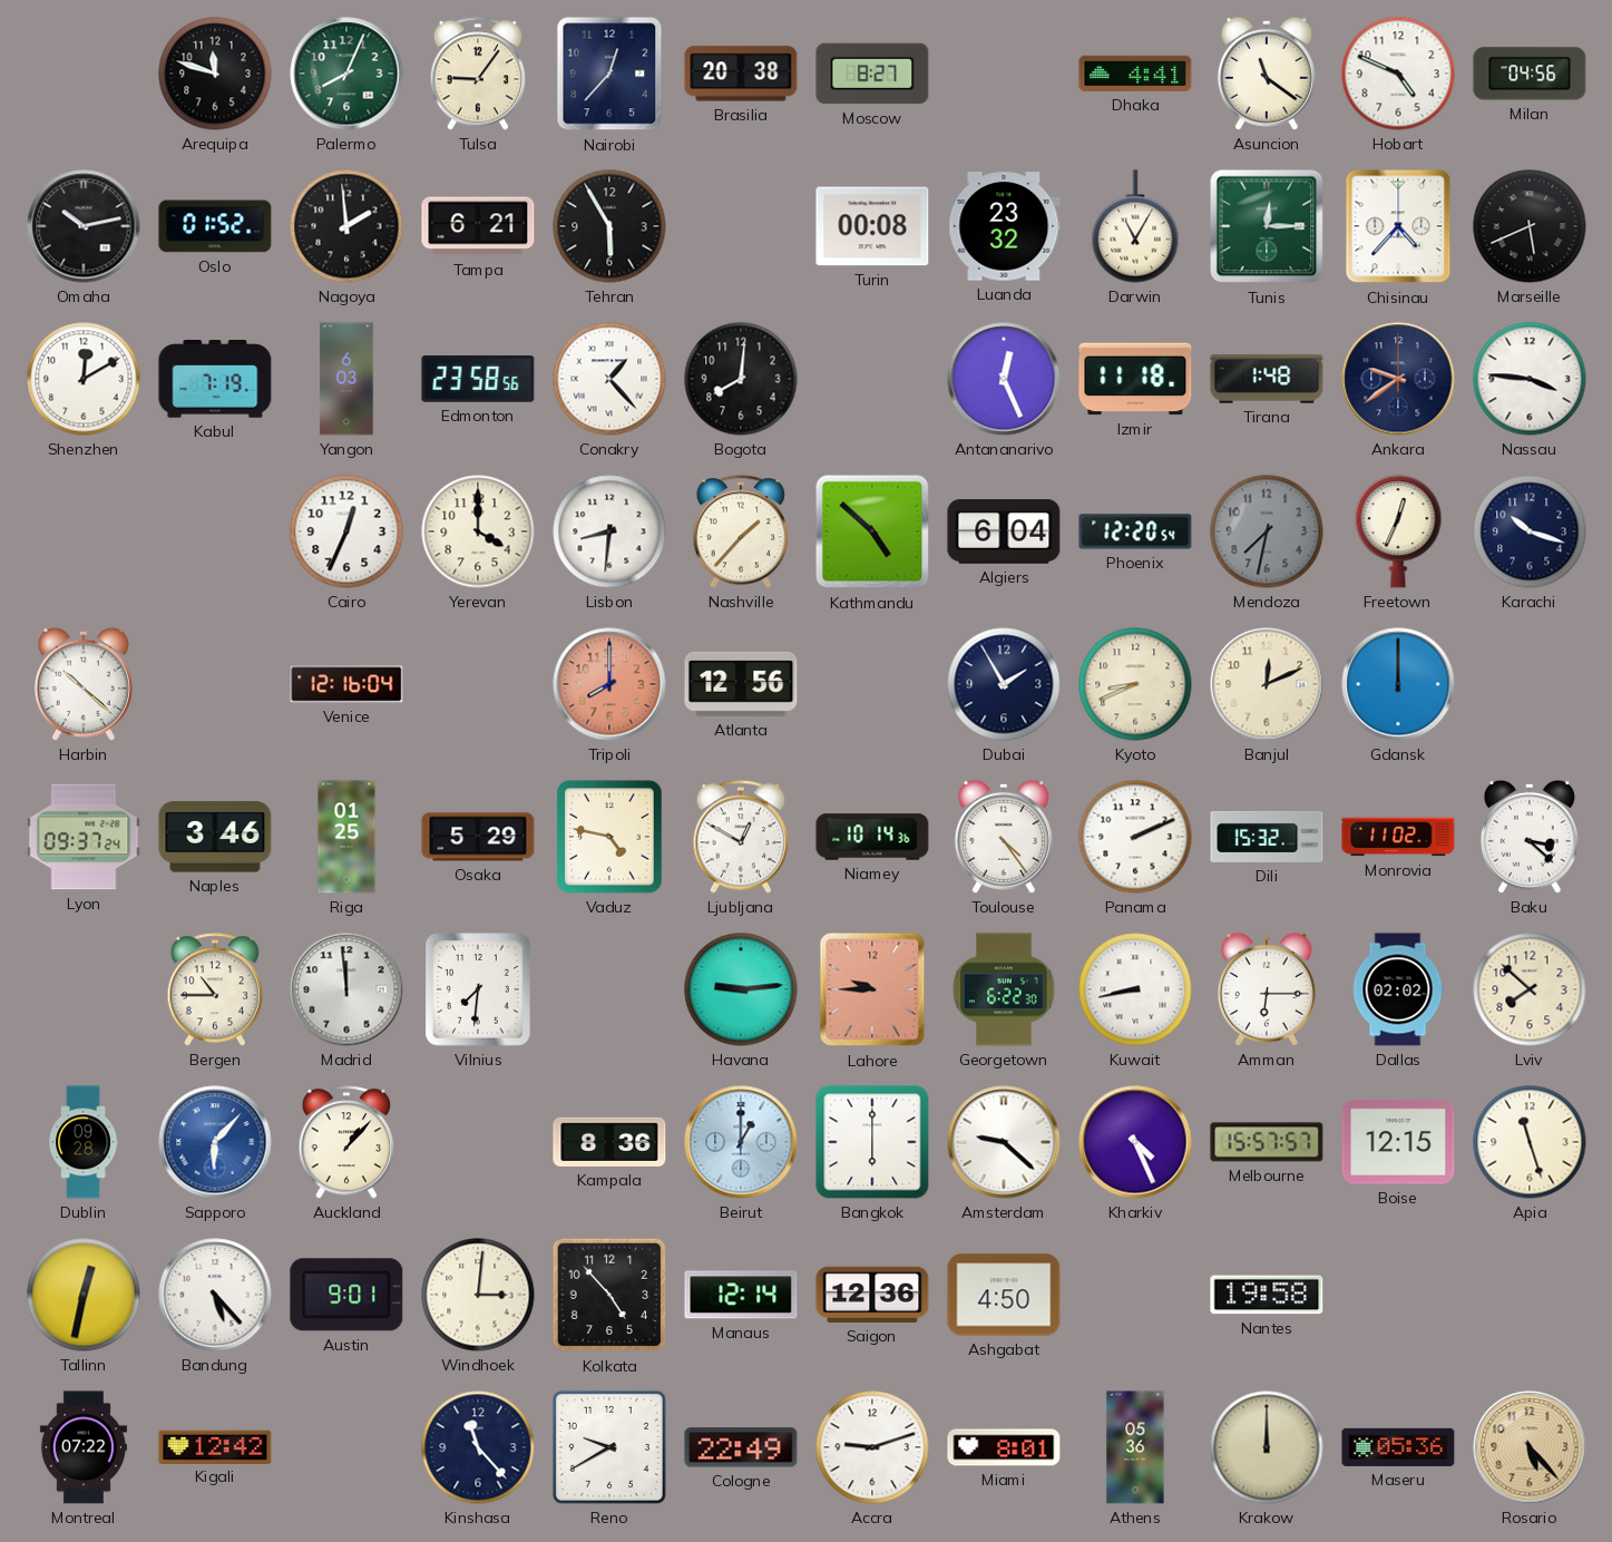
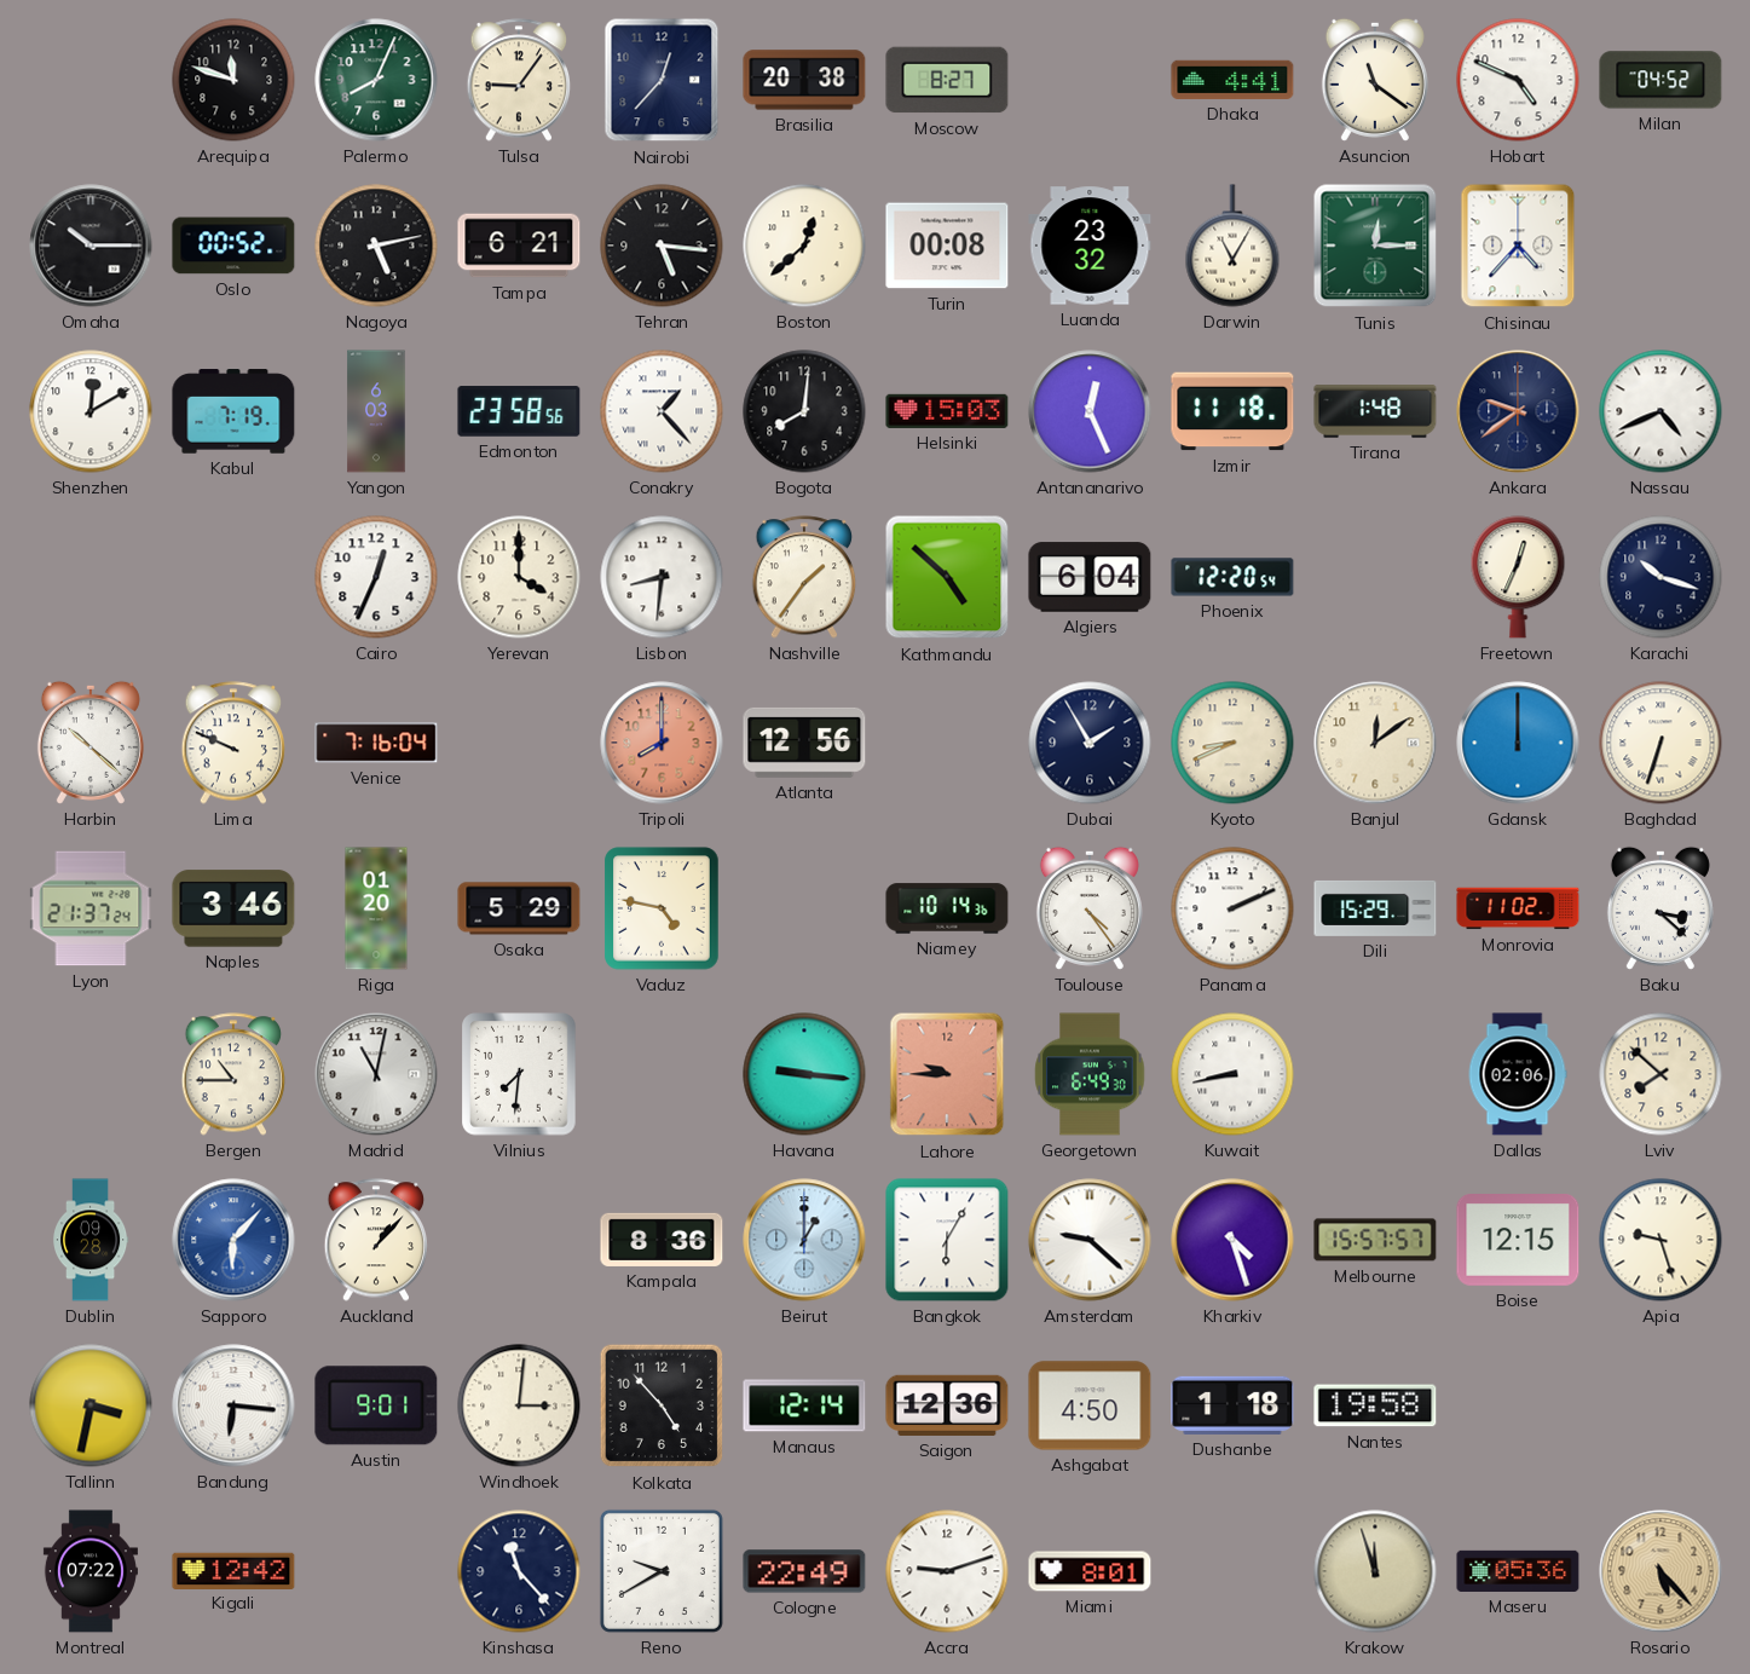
Milan: 04:56 -> 04:52
Omaha: 10:13 -> 10:15
Oslo: 01:52 -> 00:52
Nagoya: 1:59 -> 5:13
Tehran: 5:55 -> 5:16
Boston: none -> 12:38
Marseille: 5:41 -> none
Helsinki: none -> 15:03
Nassau: 3:46 -> 4:41
Nashville: 1:37 -> 1:36
Mendoza: 7:32 -> none
Lima: none -> 9:49
Venice: 12:16 -> 7:16
Banjul: 12:11 -> 12:09
Baghdad: none -> 6:33
Lyon: 09:37 -> 21:37
Riga: 01:25 -> 01:20
Ljubljana: 12:50 -> none
Dili: 15:32 -> 15:29
Madrid: 11:59 -> 11:02
Havana: 9:14 -> 9:16
Georgetown: 6:22 -> 6:49
Amman: 6:15 -> none
Dallas: 02:02 -> 02:06
Bangkok: 6:00 -> 6:05
Kharkiv: 4:26 -> 4:27
Apia: 11:27 -> 9:27
Tallinn: 12:32 -> 3:32
Bandung: 5:23 -> 6:16
Dushanbe: none -> 1:18
Athens: 05:36 -> none
Krakow: 12:00 -> 11:57
